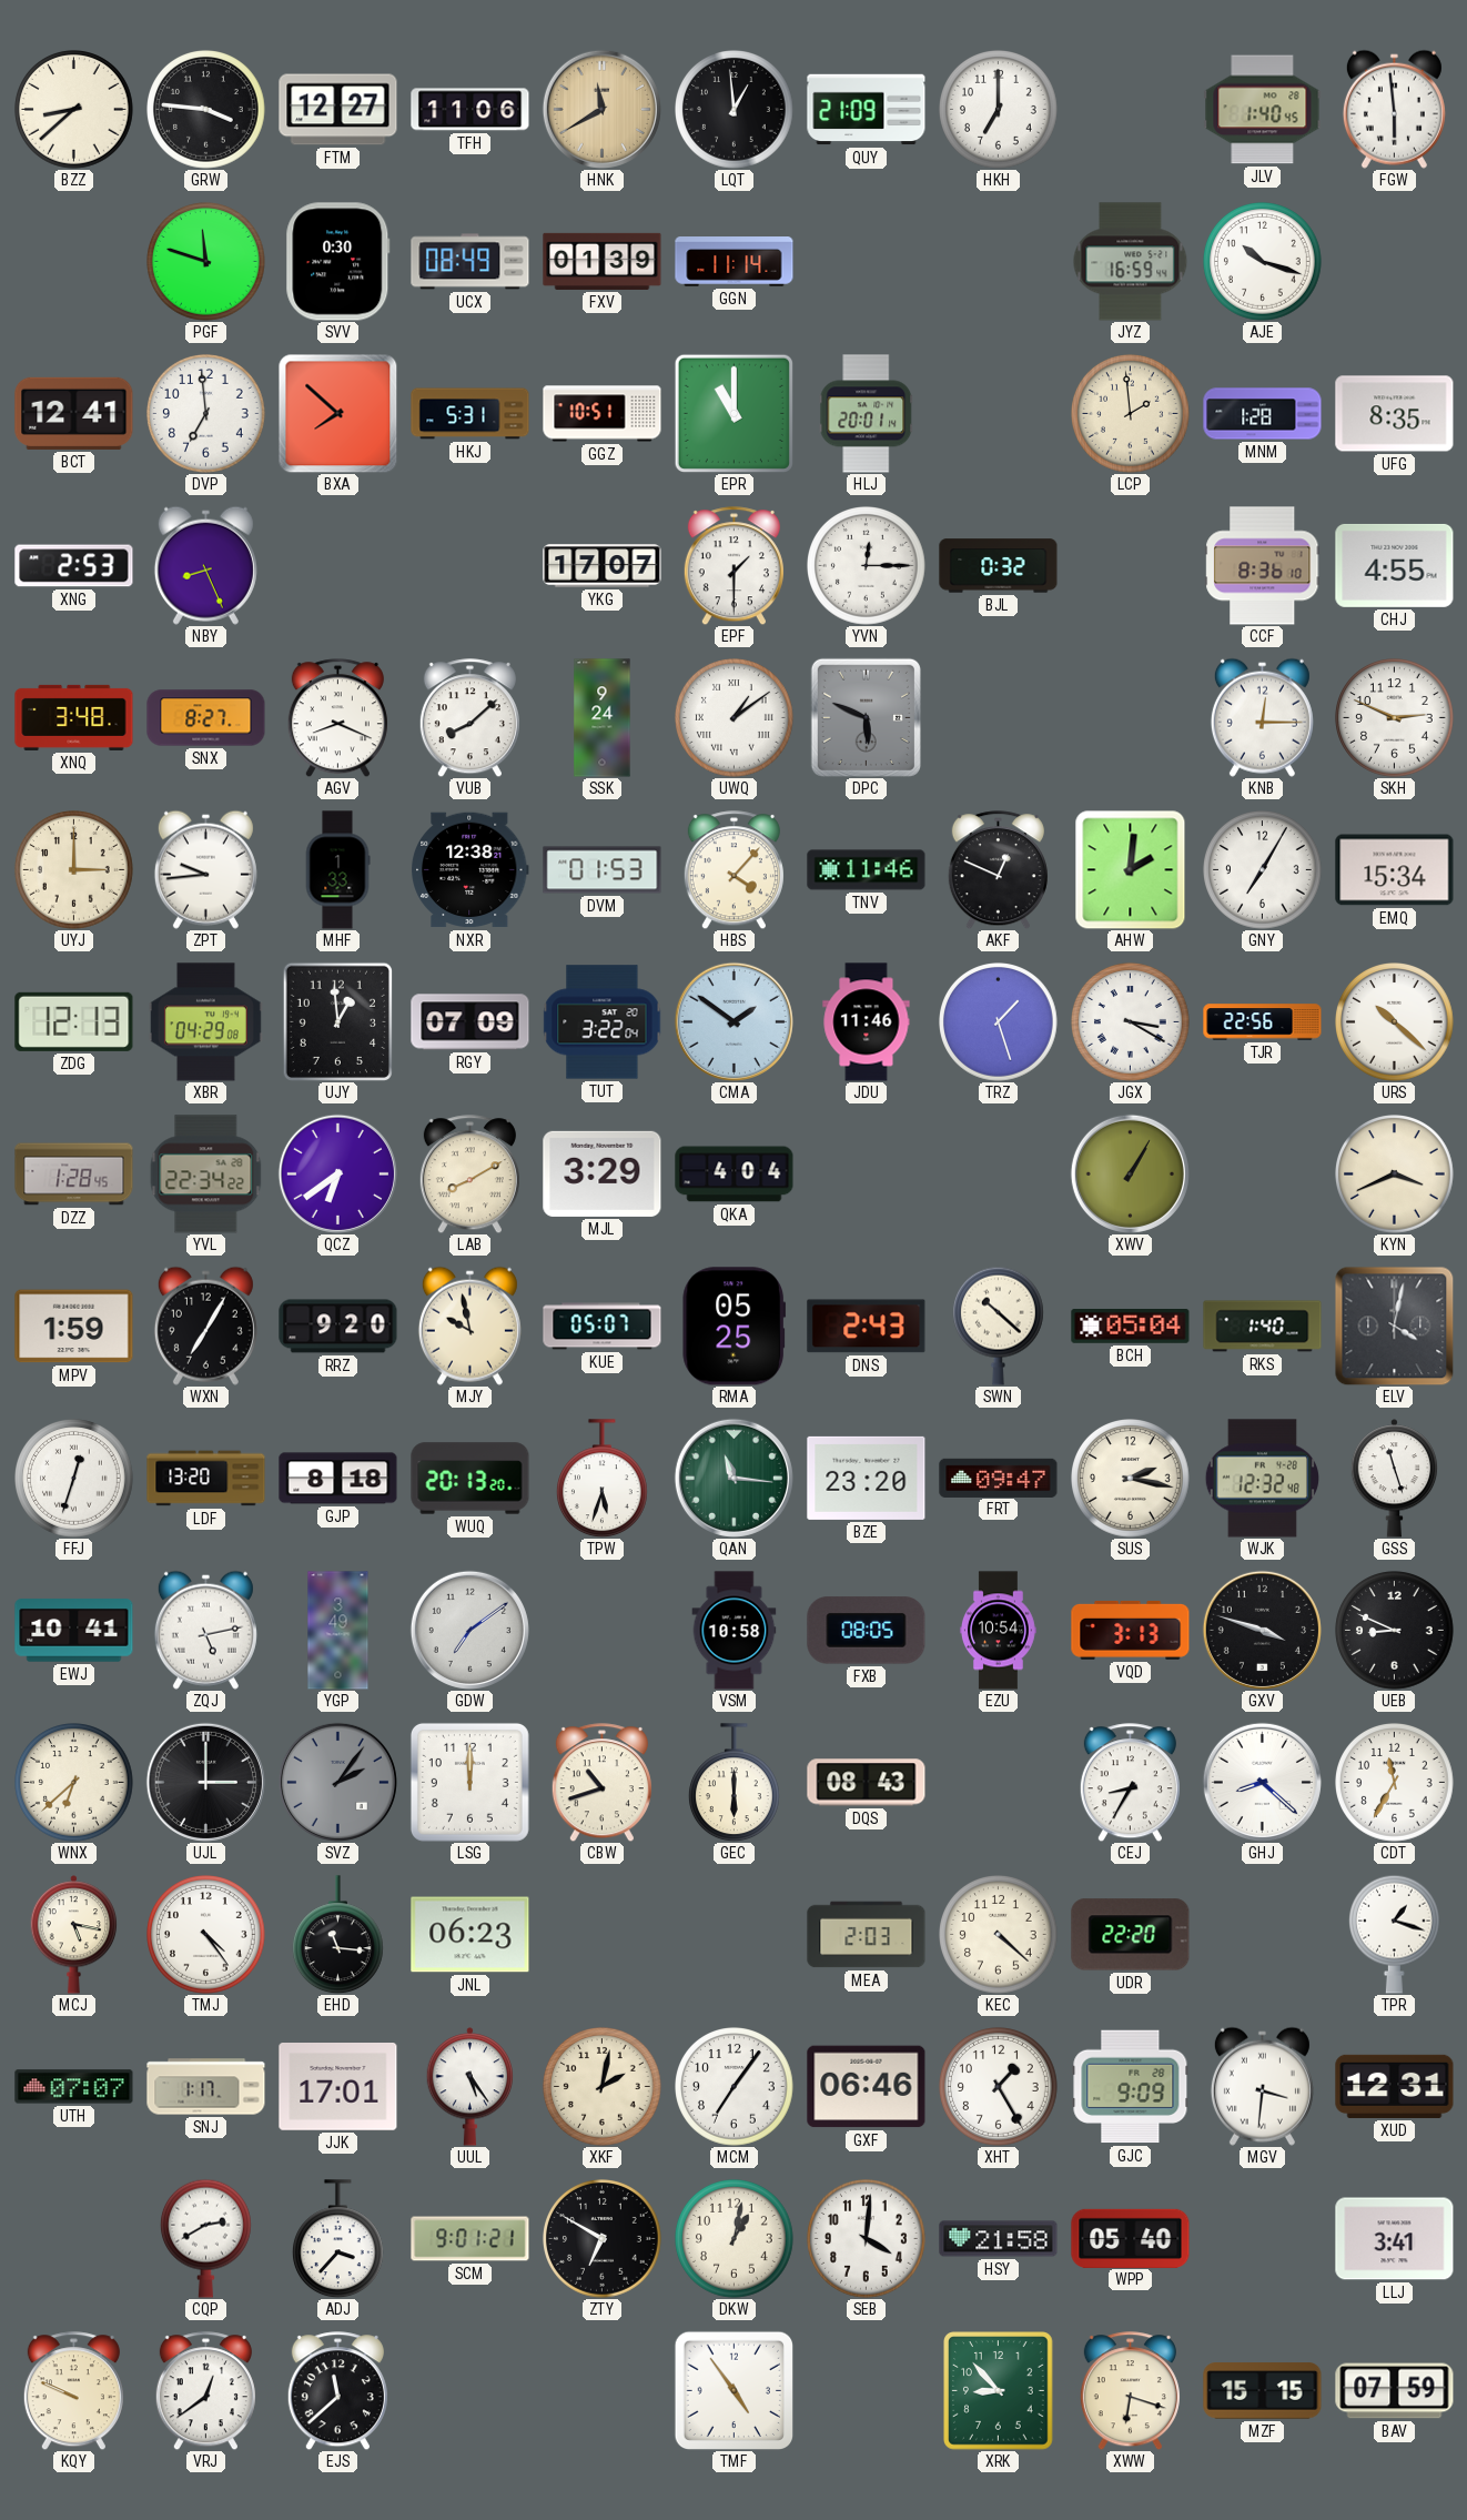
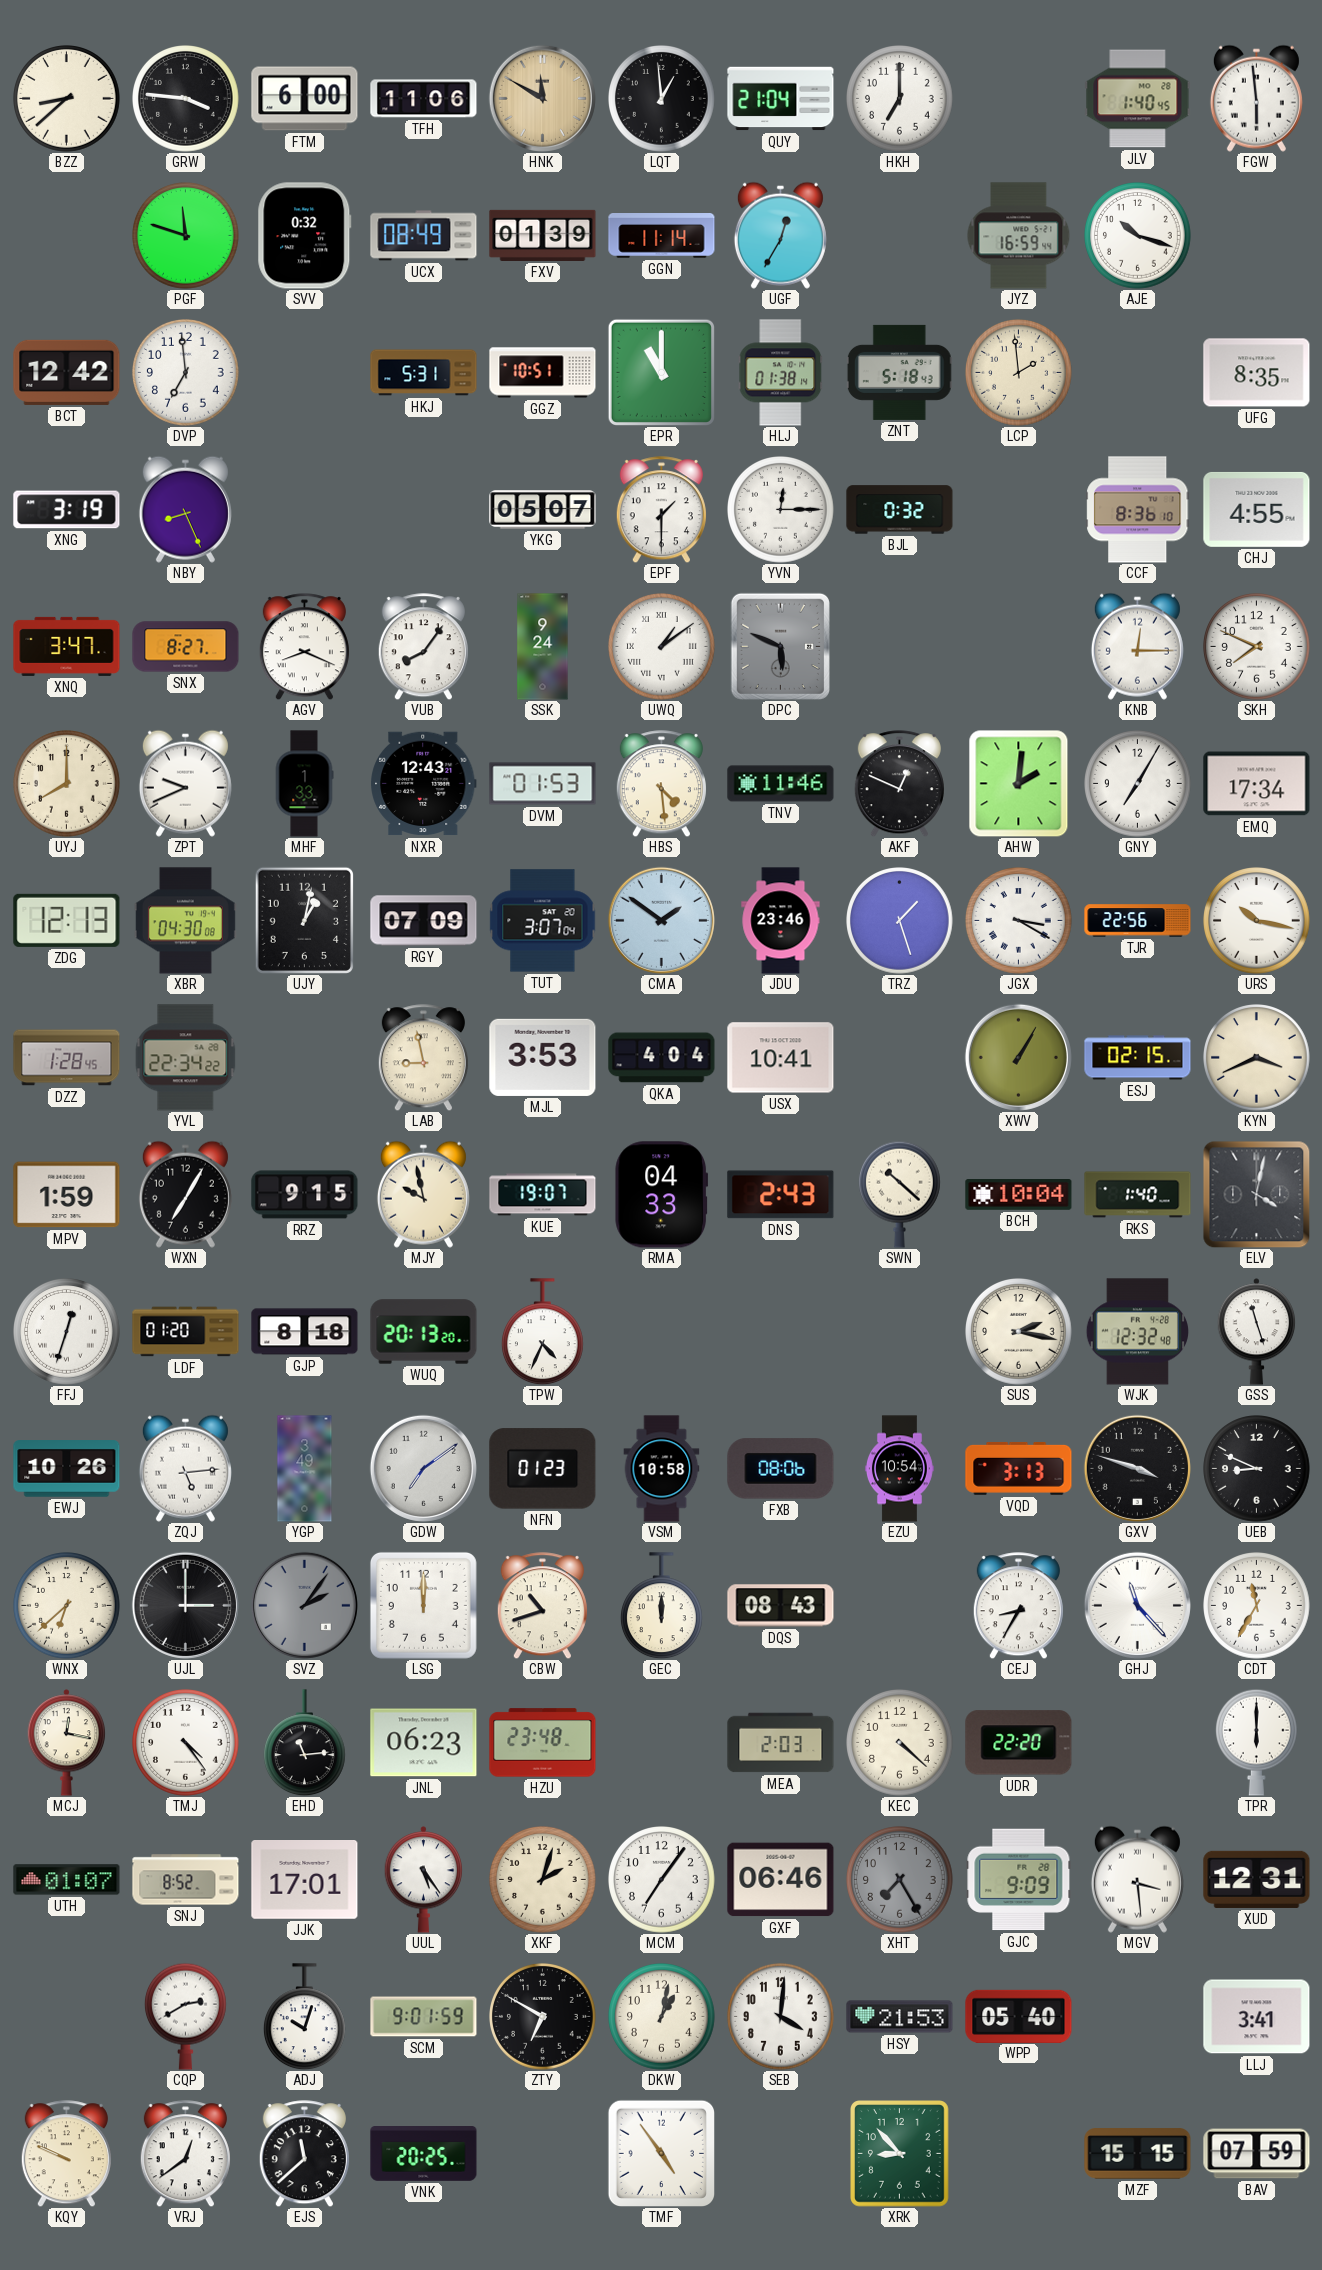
FTM: 12:27 -> 6:00
HNK: 11:40 -> 11:50
QUY: 21:09 -> 21:04
SVV: 0:30 -> 0:32
UGF: none -> 12:35
BCT: 12:41 -> 12:42
BXA: 7:52 -> none
HLJ: 20:01 -> 01:38
ZNT: none -> 5:18
MNM: 1:28 -> none
XNG: 2:53 -> 3:19
YKG: 17:07 -> 05:07
XNQ: 3:48 -> 3:47
VUB: 8:08 -> 8:06
SKH: 2:49 -> 7:49
UYJ: 3:00 -> 8:00
ZPT: 9:44 -> 9:41
NXR: 12:38 -> 12:43
HBS: 4:07 -> 4:29
EMQ: 15:34 -> 17:34
XBR: 04:29 -> 04:30
UJY: 12:59 -> 1:02
TUT: 3:22 -> 3:07
JDU: 11:46 -> 23:46
URS: 10:22 -> 10:17
QCZ: 6:39 -> none
LAB: 8:10 -> 8:58
MJL: 3:29 -> 3:53
USX: none -> 10:41
ESJ: none -> 02:15
RRZ: 9:20 -> 9:15
KUE: 05:07 -> 19:07
RMA: 05:25 -> 04:33
BCH: 05:04 -> 10:04
LDF: 13:20 -> 01:20
TPW: 5:33 -> 4:34
QAN: 11:16 -> none
BZE: 23:20 -> none
FRT: 09:47 -> none
EWJ: 10:41 -> 10:26
ZQJ: 5:13 -> 5:14
NFN: none -> 01:23
FXB: 08:05 -> 08:06
GEC: 6:00 -> 12:00
GHJ: 8:22 -> 11:23
MCJ: 5:17 -> 12:17
EHD: 11:16 -> 11:14
HZU: none -> 23:48
TPR: 1:18 -> 6:00
UTH: 07:07 -> 01:07
SNJ: 1:17 -> 8:52
XKF: 2:02 -> 2:03
XHT: 1:25 -> 7:25
XHT dial: white -> grey
MGV: 3:31 -> 3:29
ADJ: 3:37 -> 10:03
SCM: 9:01:21 -> 9:01:59
HSY: 21:58 -> 21:53
VNK: none -> 20:25
XWW: 6:18 -> none
